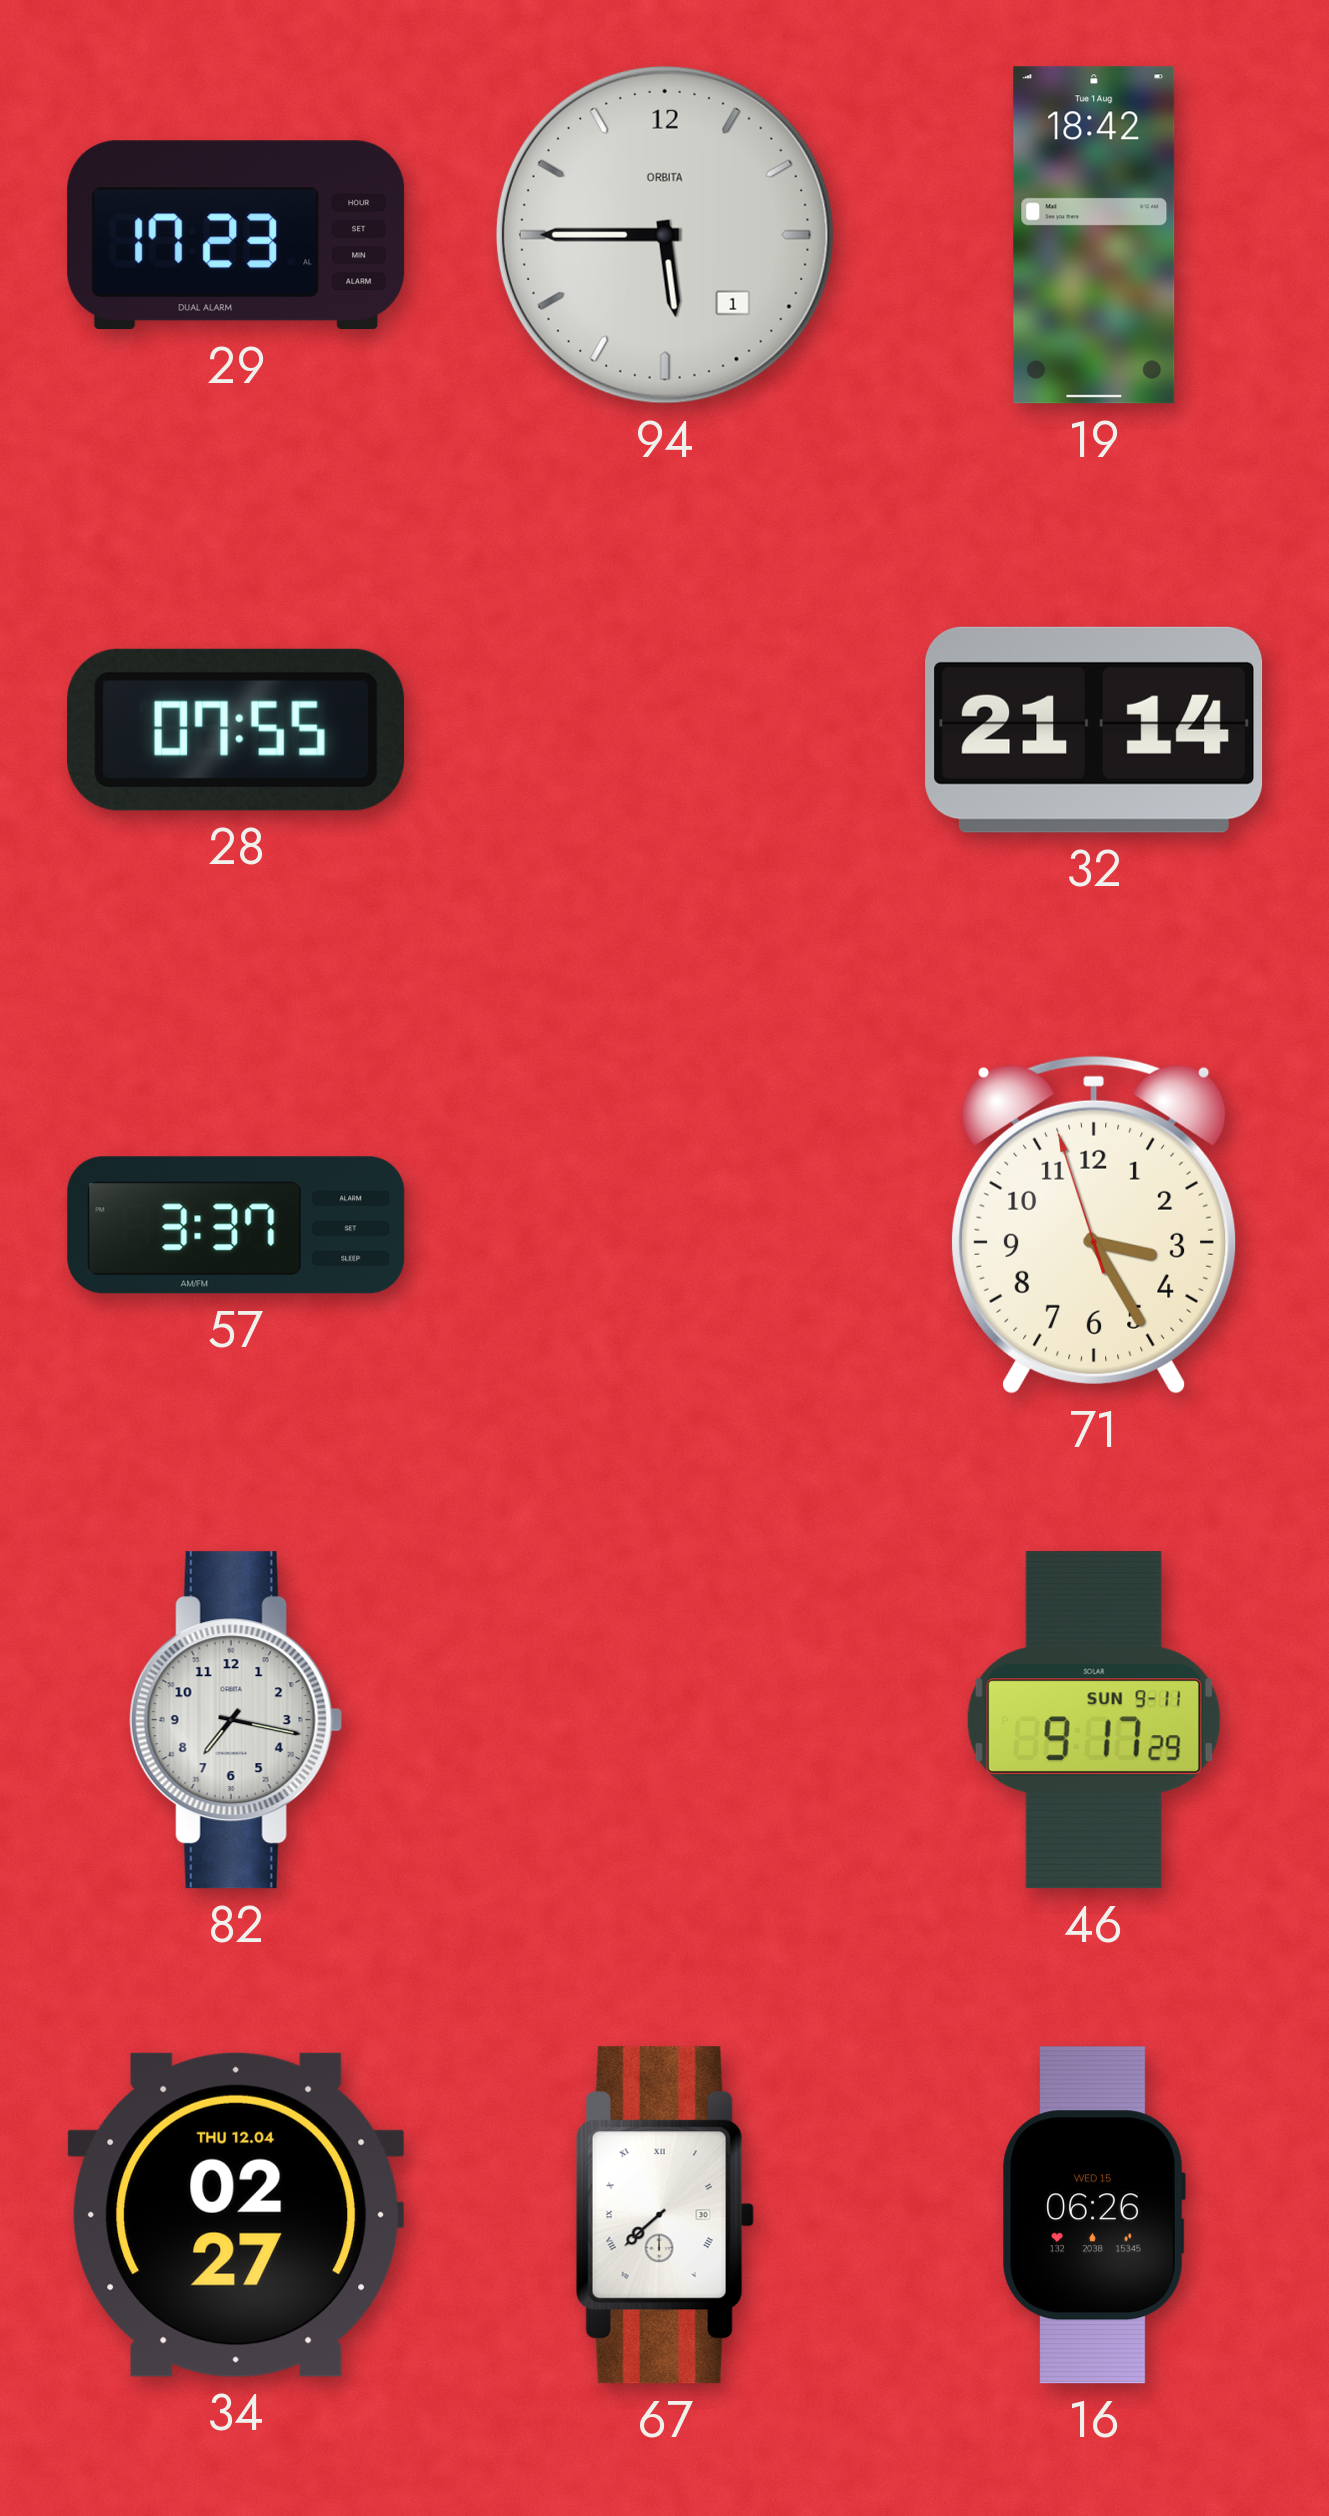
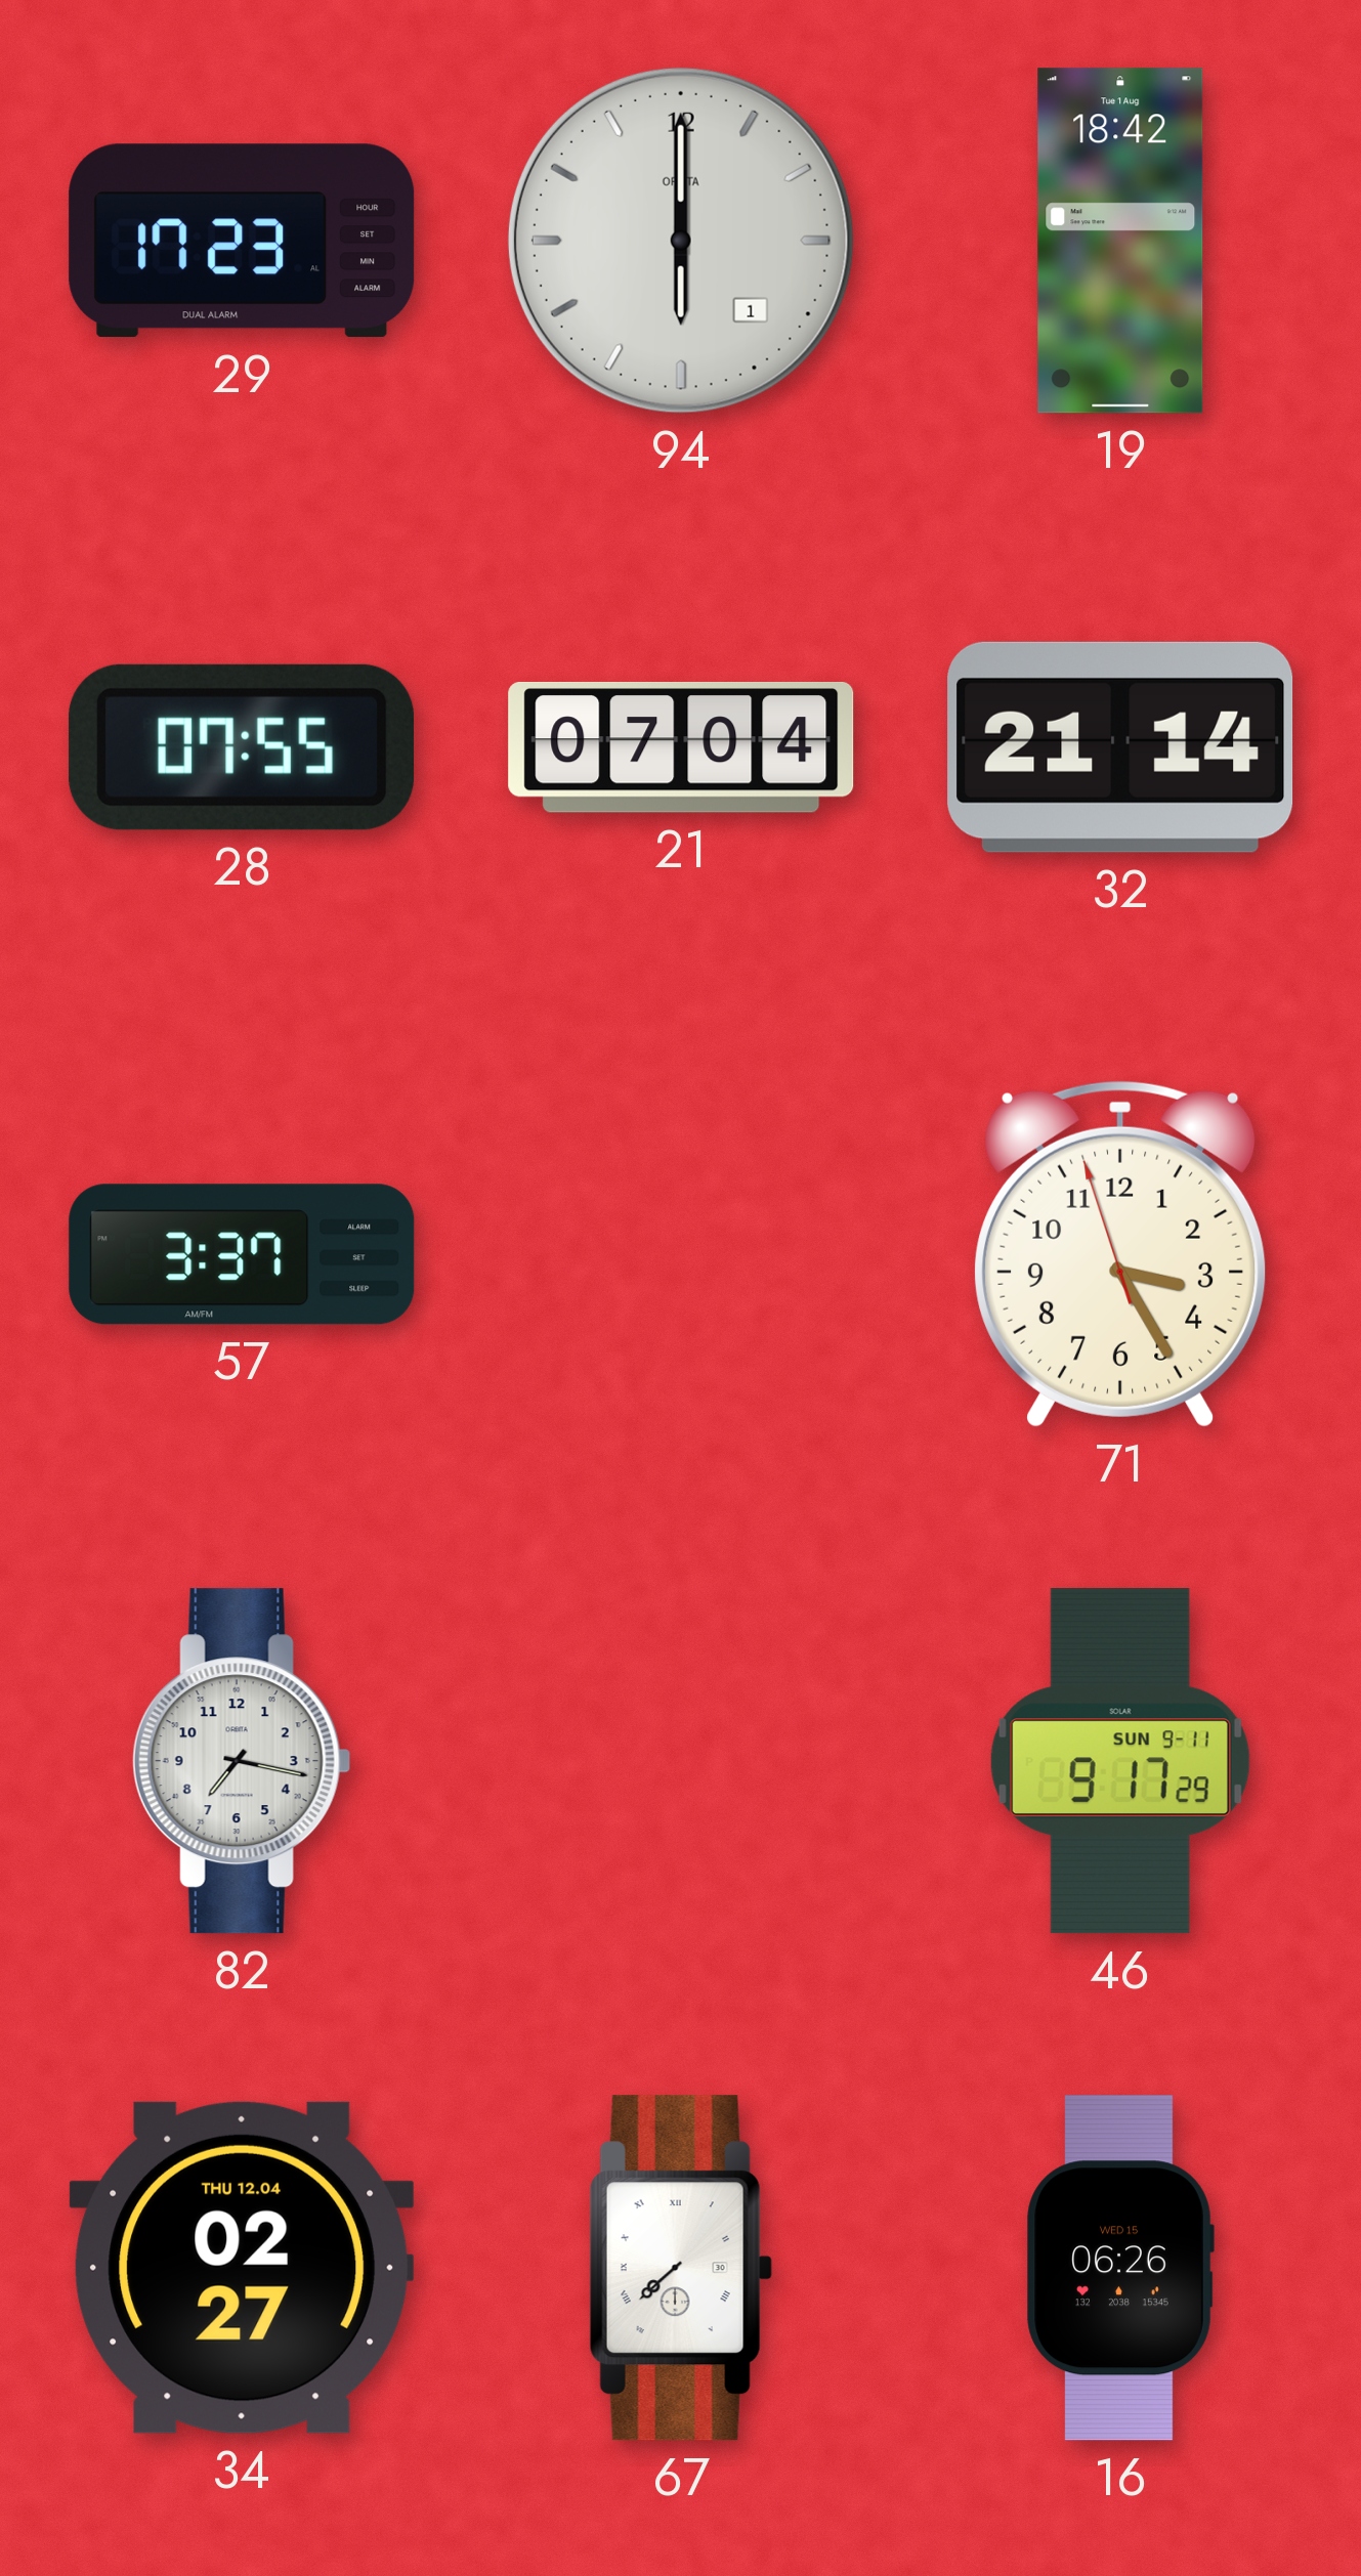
94: 5:45 -> 6:00
21: none -> 07:04
